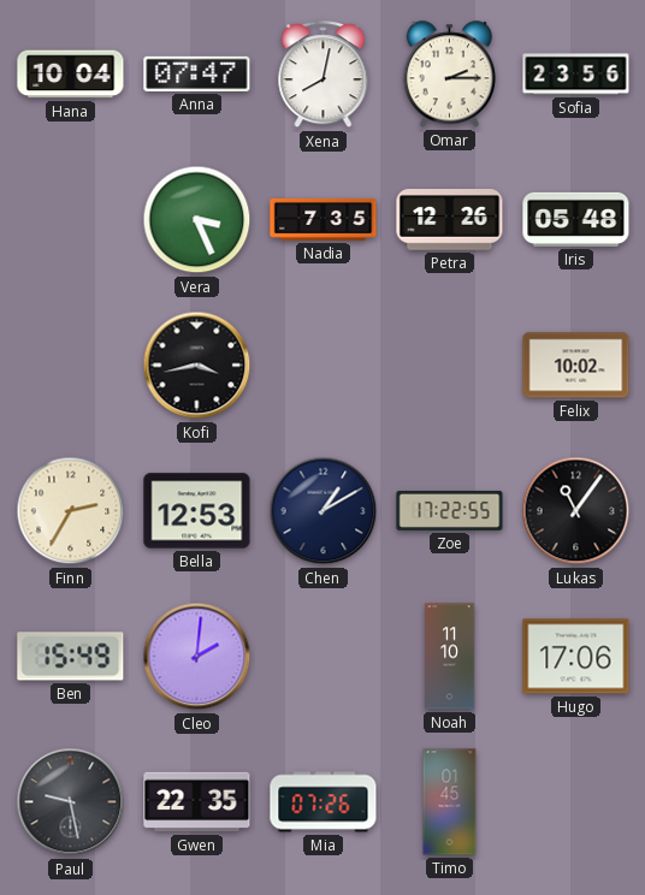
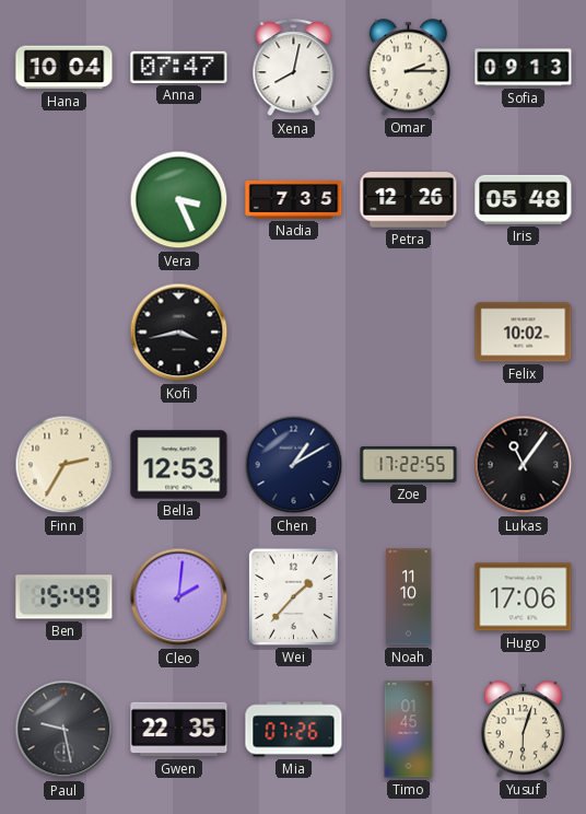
Sofia: 23:56 -> 09:13
Wei: none -> 1:37
Yusuf: none -> 6:03
